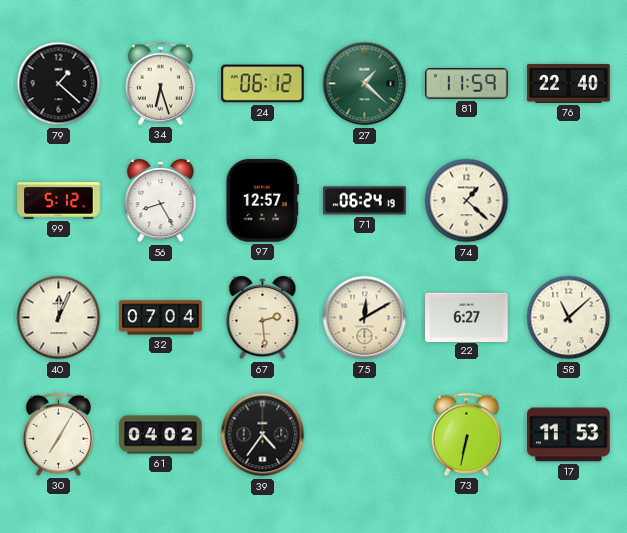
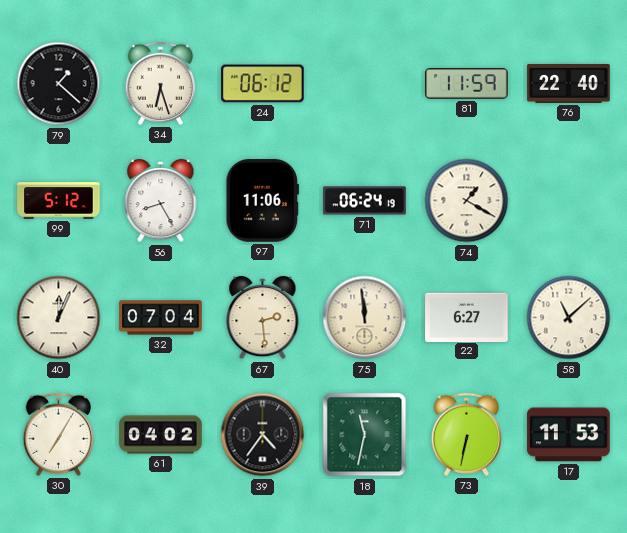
27: 1:22 -> none
97: 12:57 -> 11:06
74: 1:22 -> 1:20
75: 12:10 -> 11:59
18: none -> 11:32
